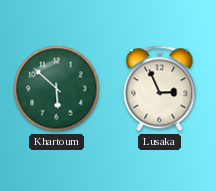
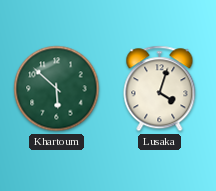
Lusaka: 2:56 -> 4:03
